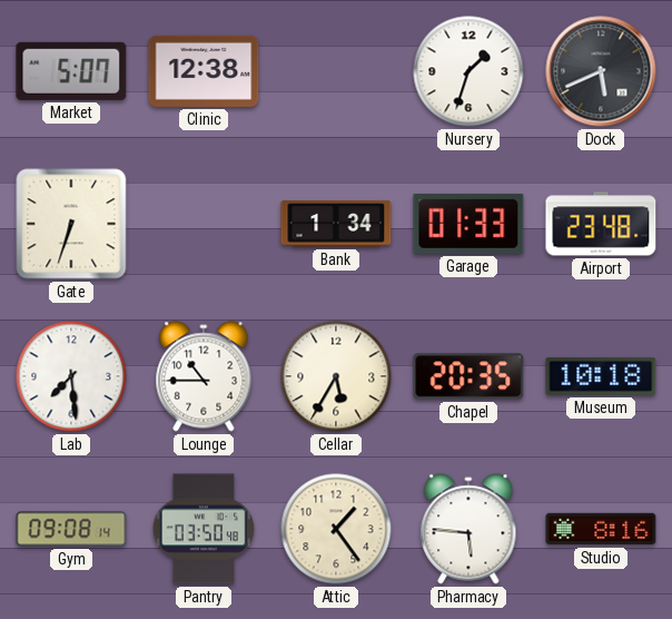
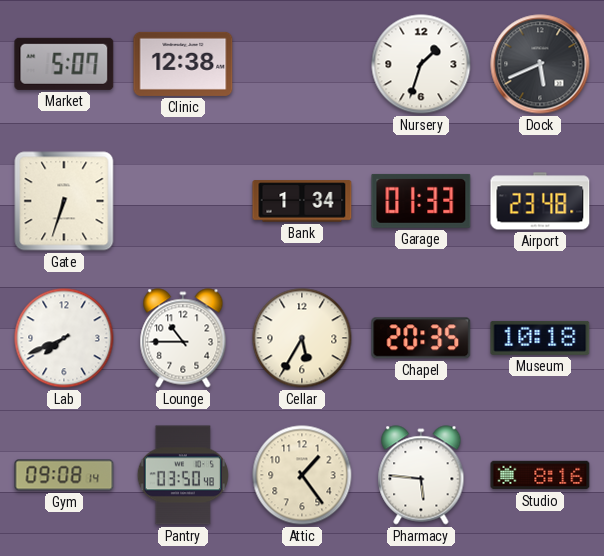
Lab: 7:29 -> 7:41
